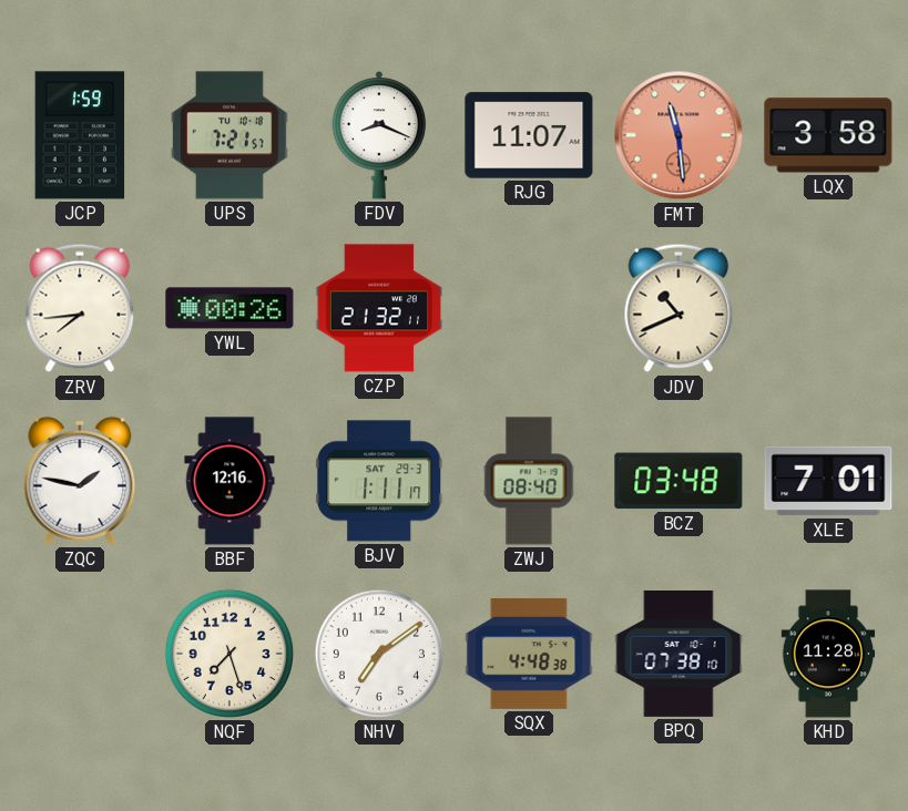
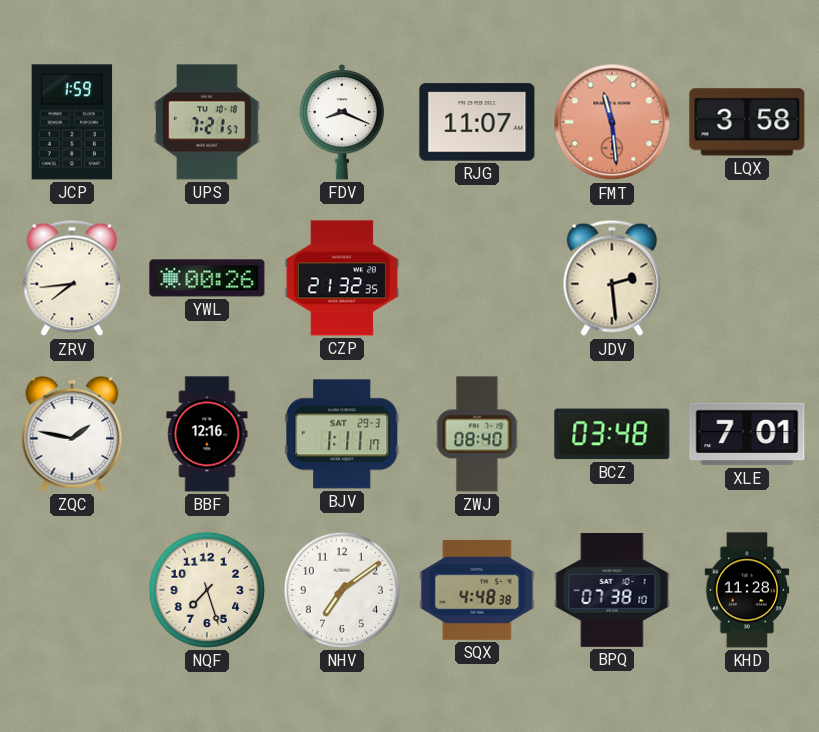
CZP: 21:32:11 -> 21:32:35
JDV: 10:41 -> 2:29
